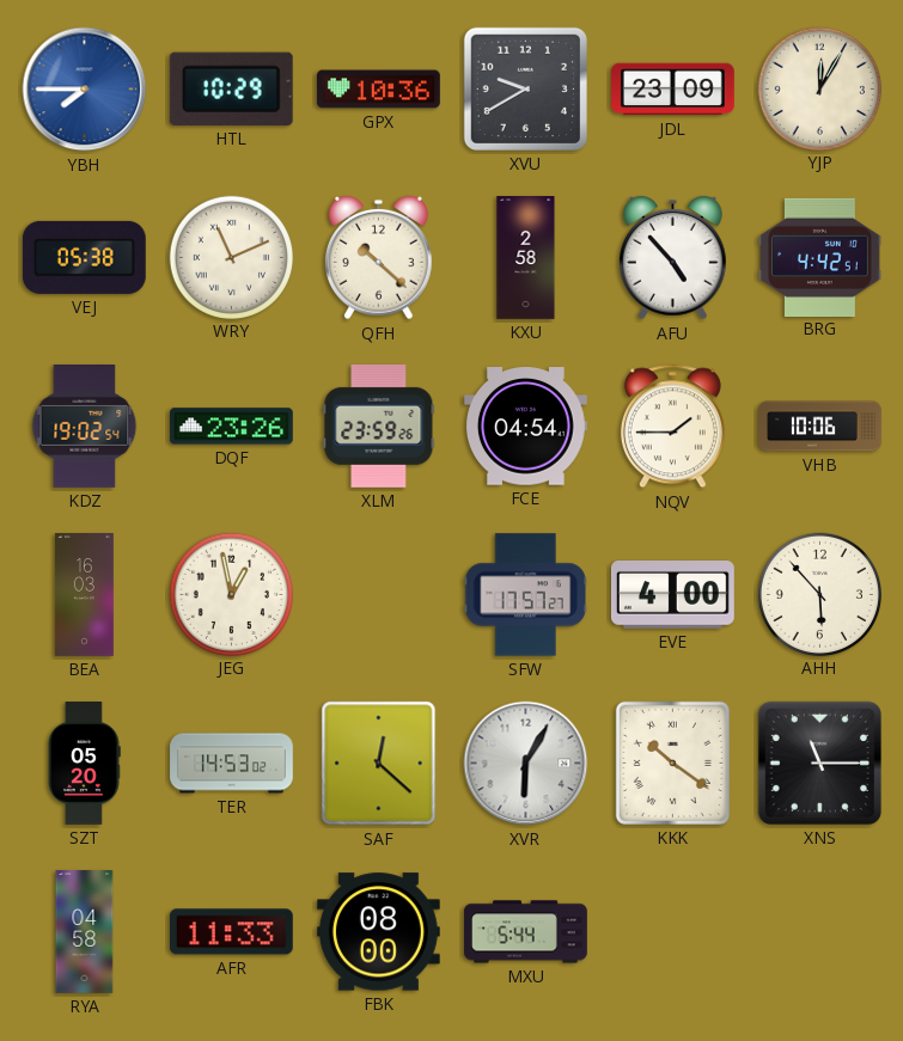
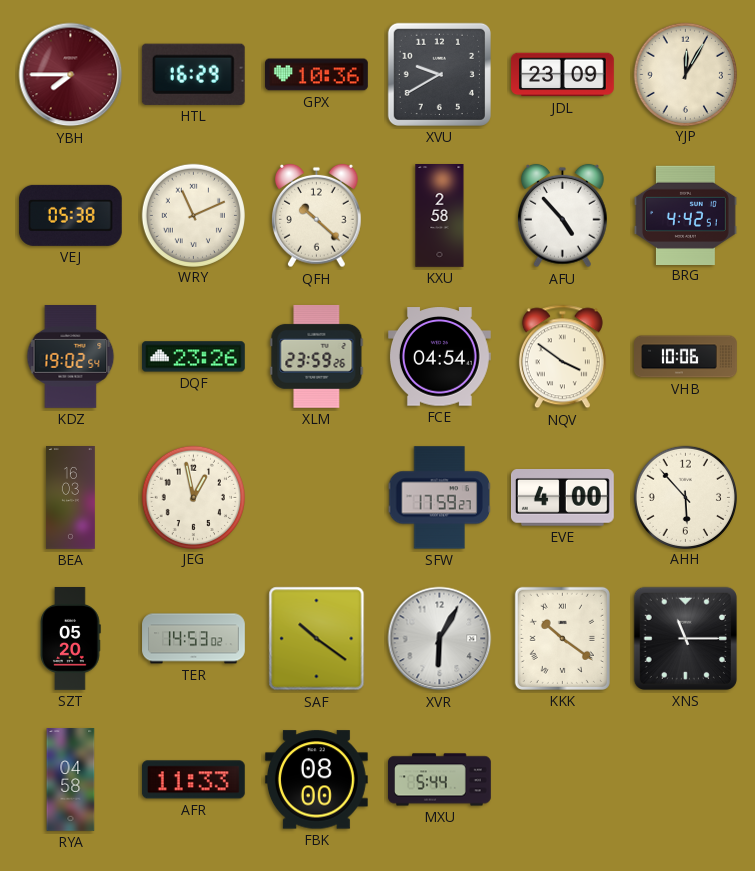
YBH dial: blue -> burgundy
HTL: 10:29 -> 16:29
NQV: 1:45 -> 3:51
SFW: 17:57 -> 17:59
SAF: 12:22 -> 10:21
